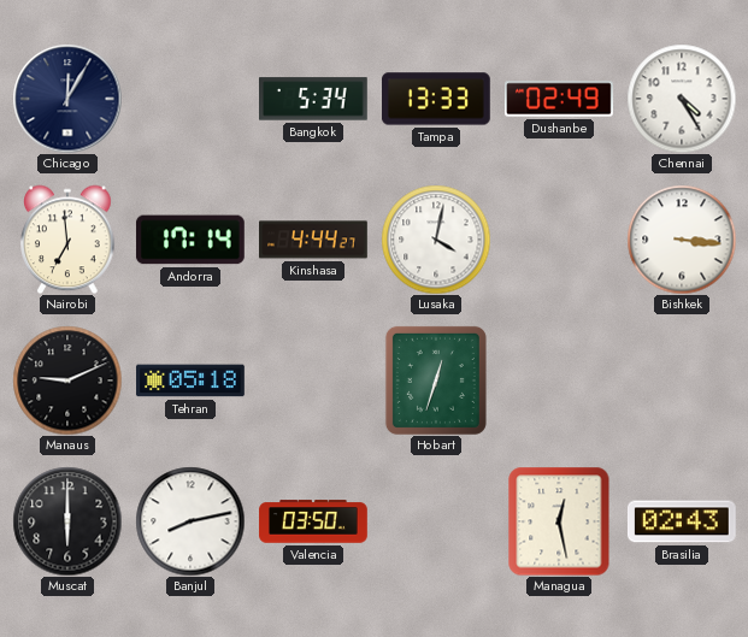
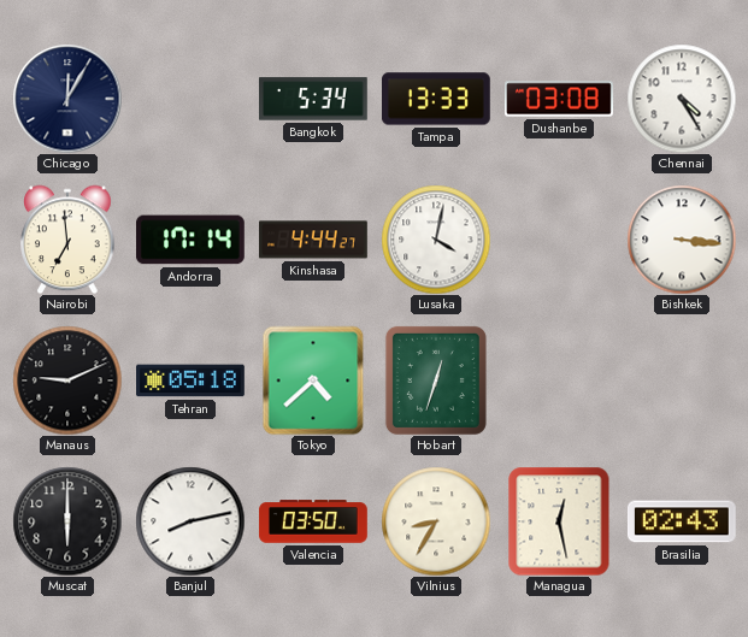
Dushanbe: 02:49 -> 03:08
Tokyo: none -> 4:38
Vilnius: none -> 8:35
